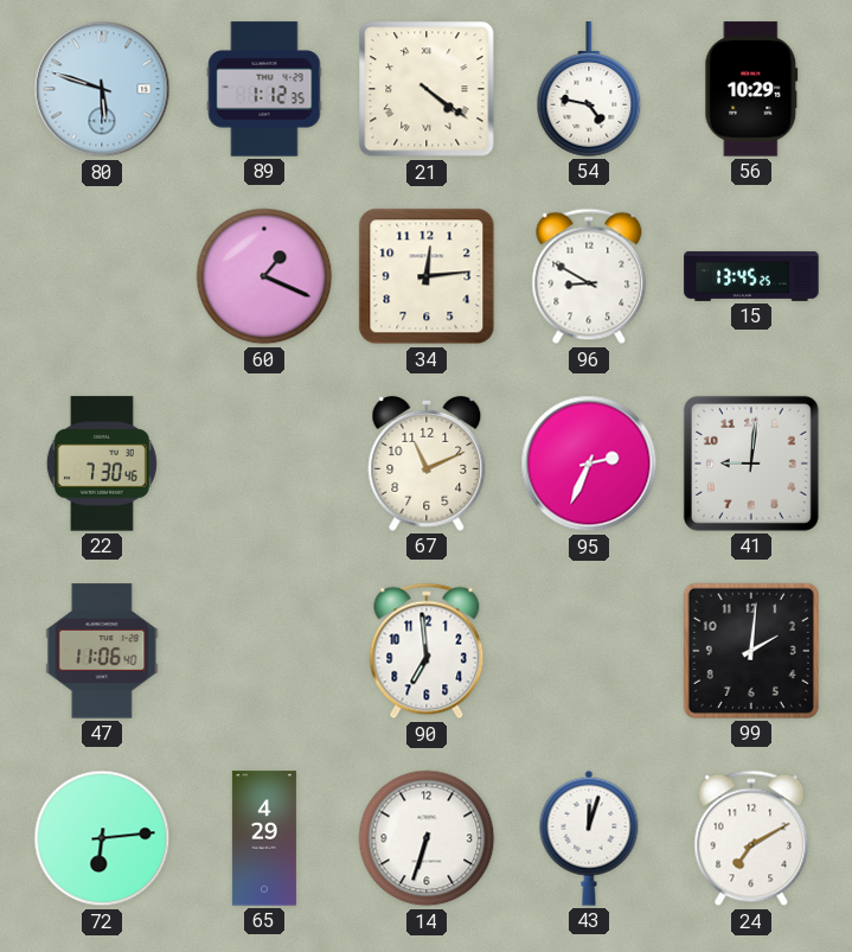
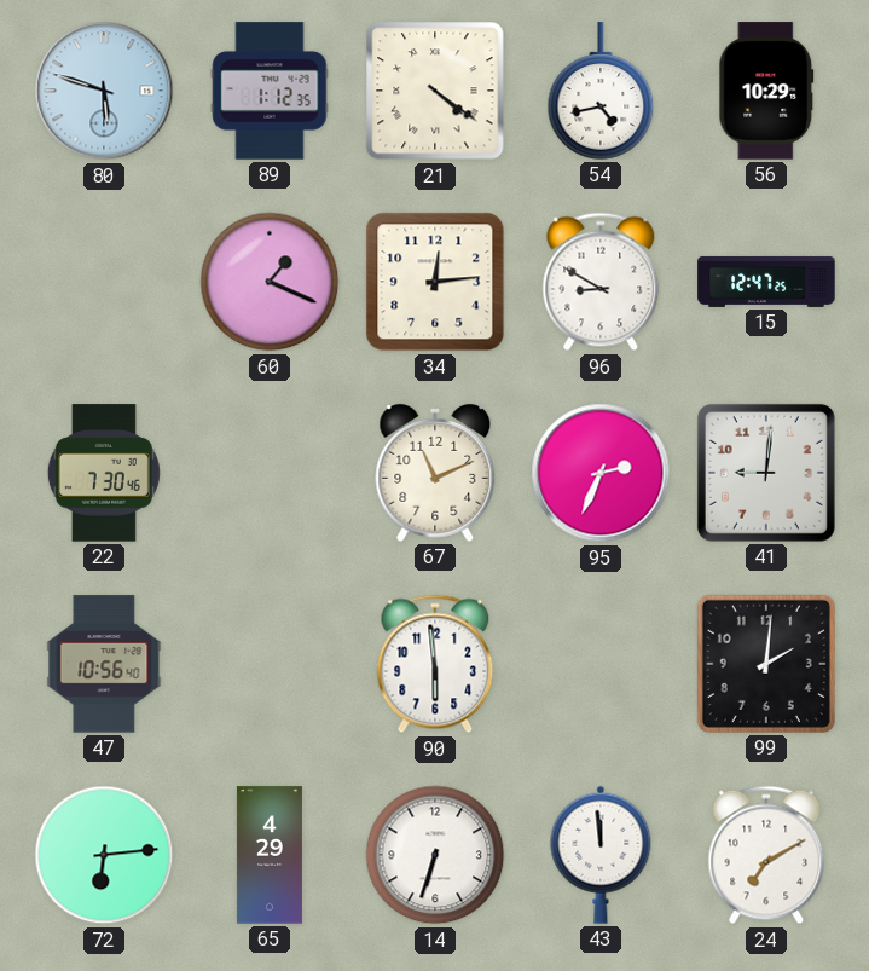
54: 4:47 -> 4:43
15: 13:45 -> 12:47
47: 11:06 -> 10:56
90: 6:59 -> 5:59
43: 12:03 -> 11:59
